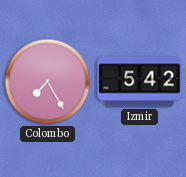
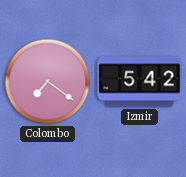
Colombo: 7:25 -> 7:21
